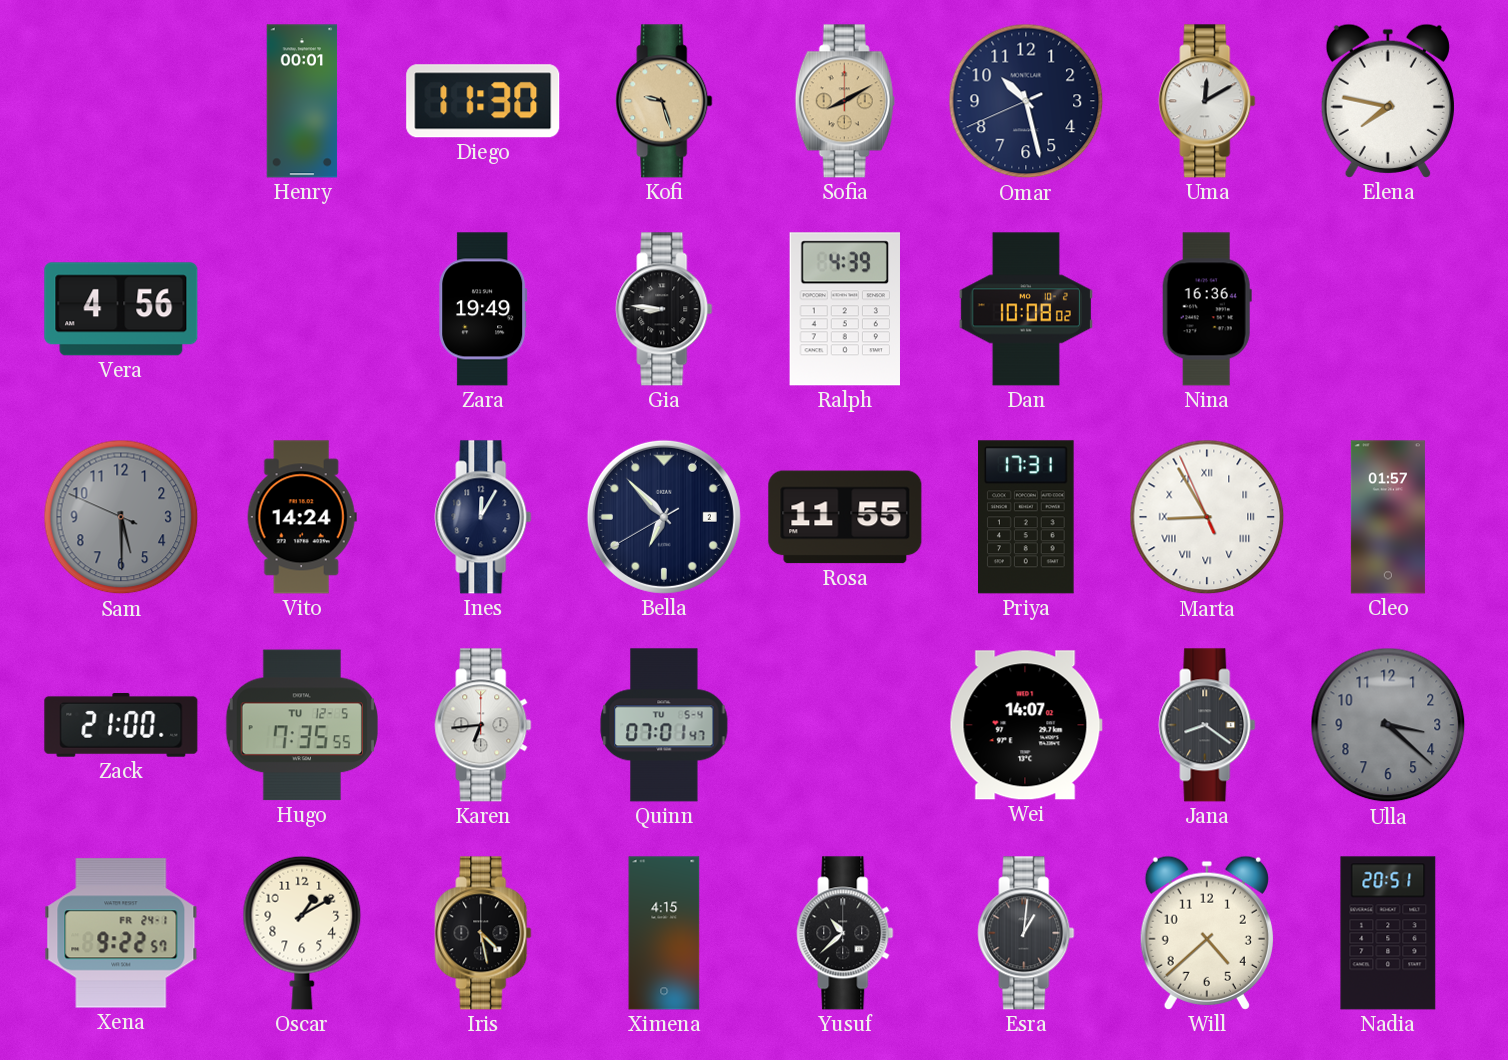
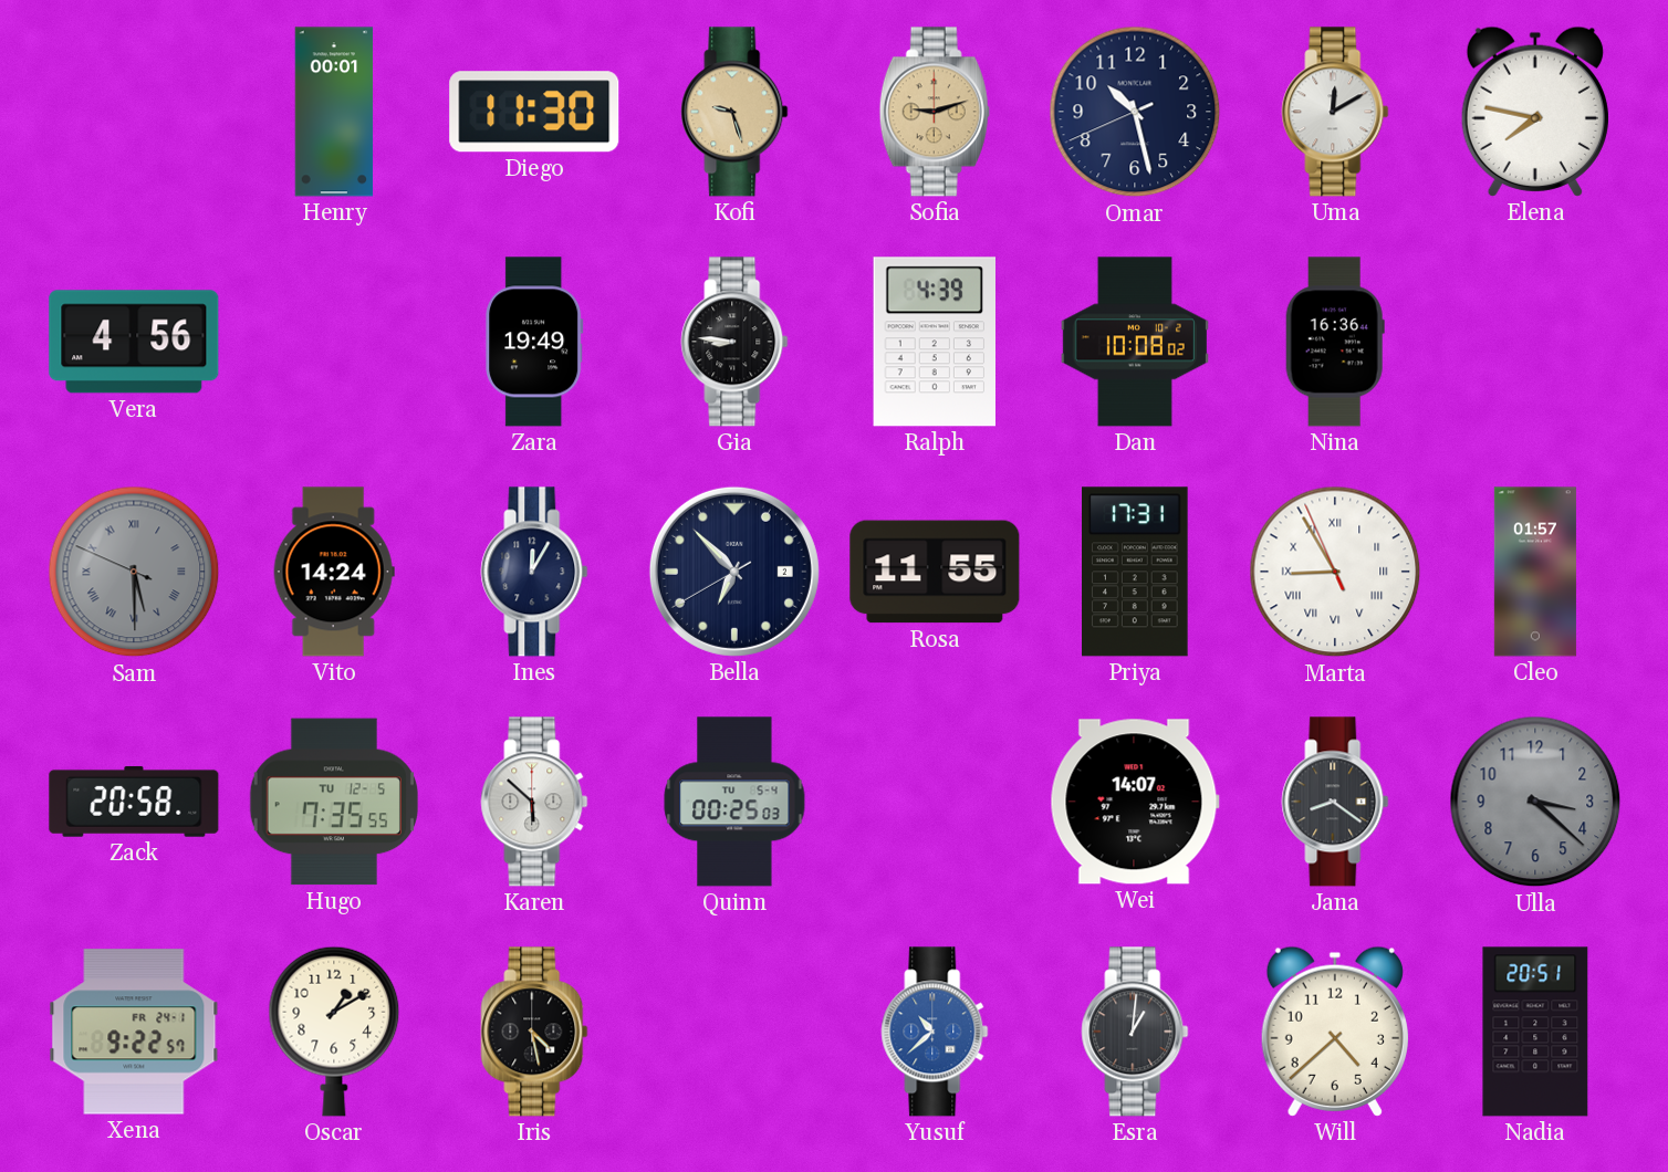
Sofia: 8:10 -> 9:12
Sam numerals: Arabic -> Roman
Zack: 21:00 -> 20:58
Karen: 6:44 -> 5:52
Quinn: 07:01 -> 00:25
Ximena: 4:15 -> none
Yusuf dial: black -> blue
